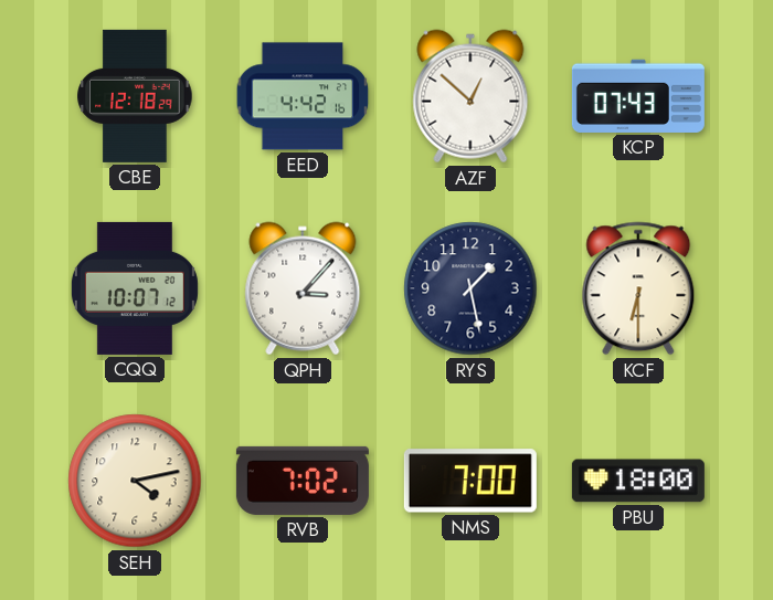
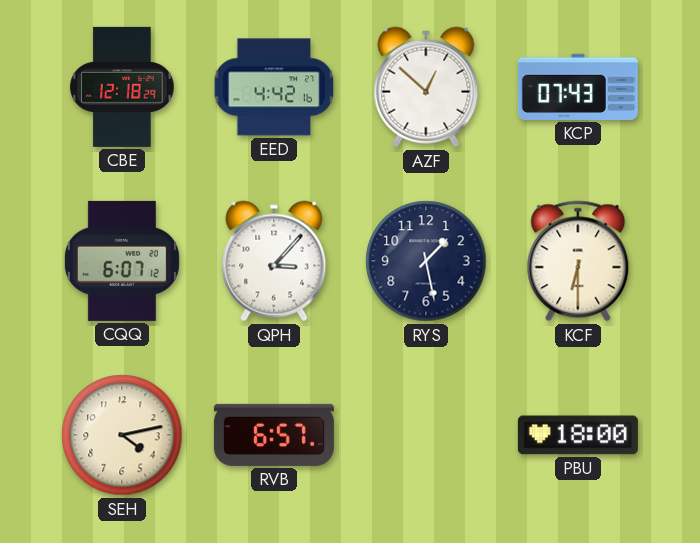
CQQ: 10:07 -> 6:07
RVB: 7:02 -> 6:57
NMS: 7:00 -> none
